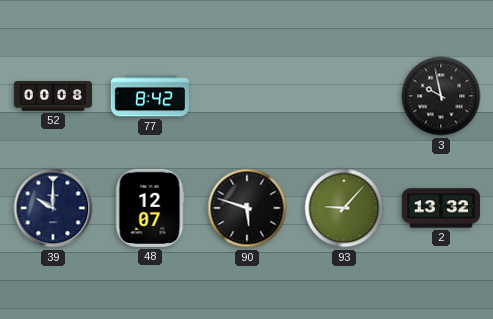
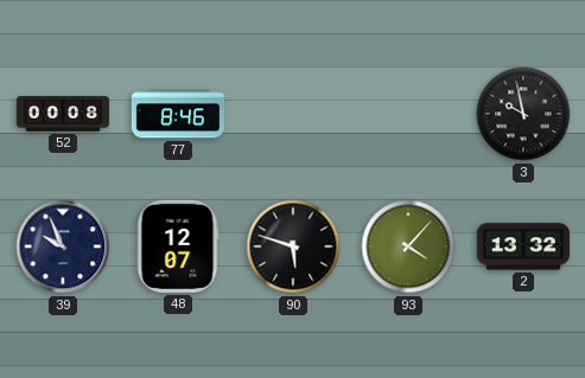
77: 8:42 -> 8:46
39: 10:00 -> 9:56
93: 9:07 -> 4:07
